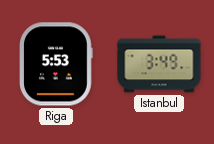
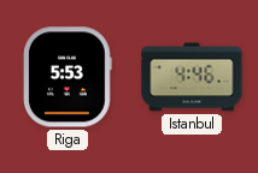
Istanbul: 3:49 -> 4:46
